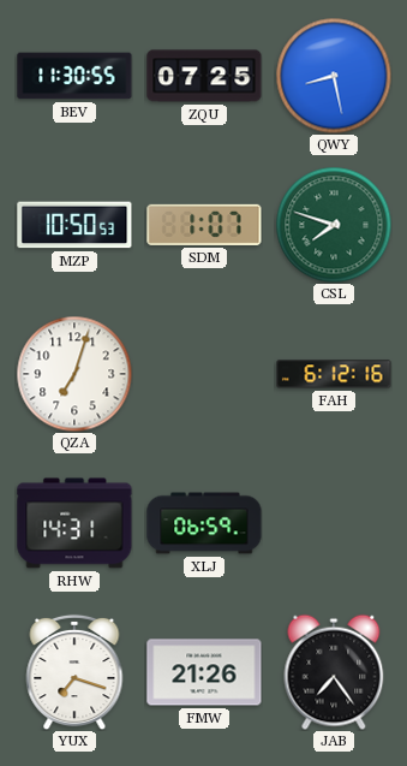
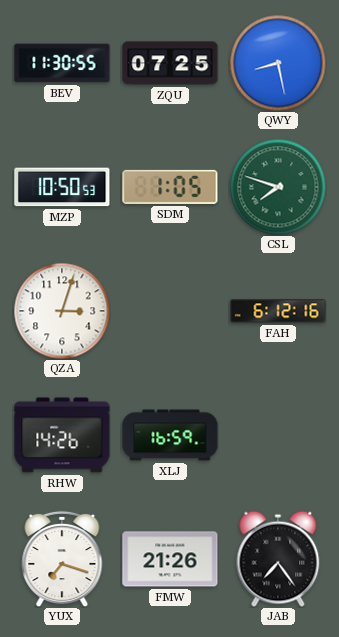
SDM: 1:07 -> 1:05
QZA: 7:03 -> 3:03
RHW: 14:31 -> 14:26
XLJ: 06:59 -> 16:59
